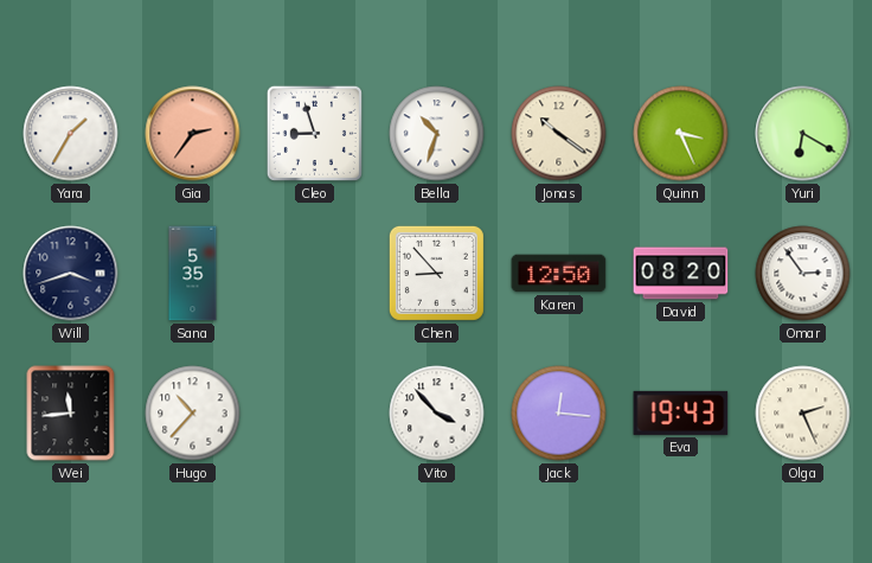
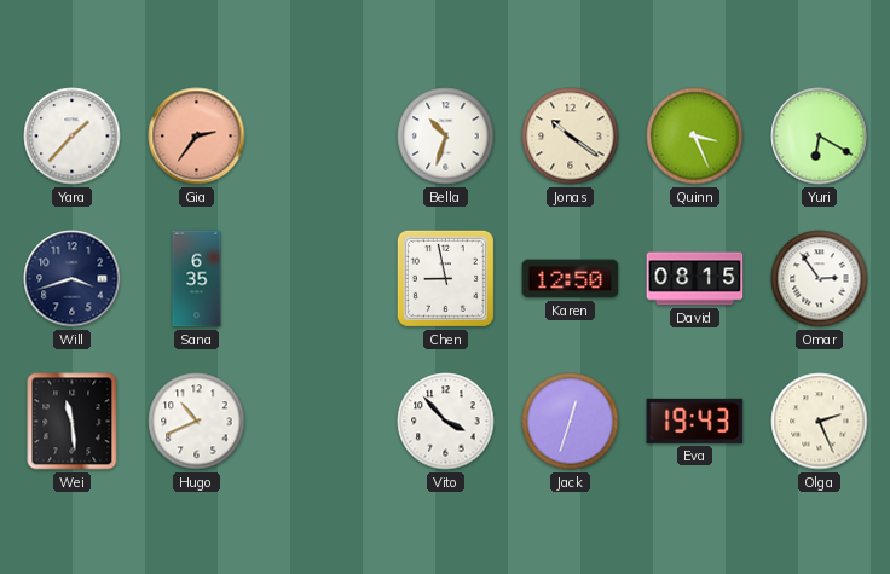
Yara: 1:35 -> 1:37
Cleo: 8:57 -> none
Sana: 5:35 -> 6:35
Chen: 8:53 -> 8:58
David: 08:20 -> 08:15
Wei: 11:44 -> 11:29
Hugo: 10:37 -> 10:41
Jack: 12:16 -> 12:33
